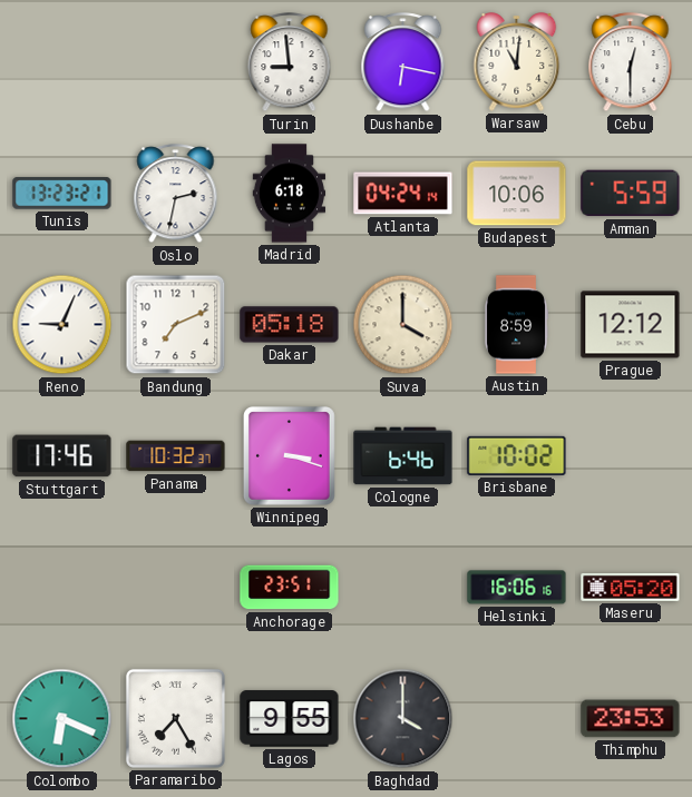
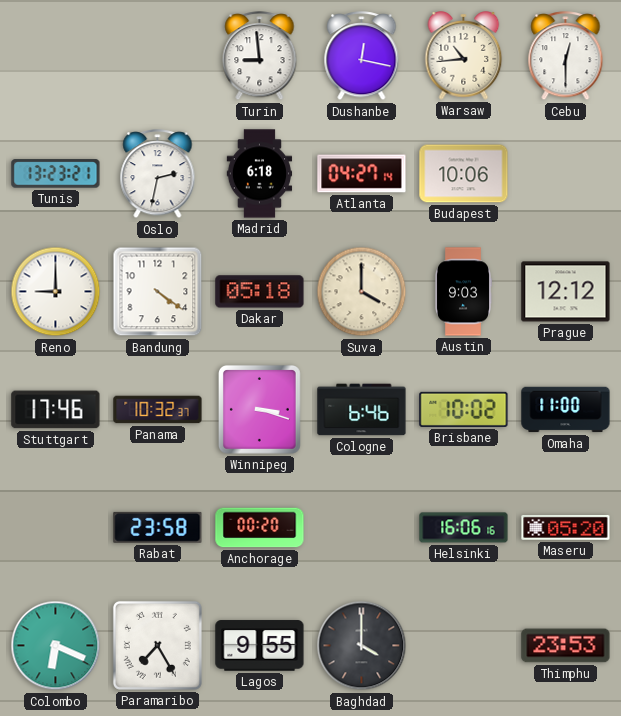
Dushanbe: 6:17 -> 12:17
Warsaw: 11:01 -> 10:44
Atlanta: 04:24 -> 04:27
Amman: 5:59 -> none
Reno: 9:04 -> 9:00
Bandung: 7:11 -> 4:21
Austin: 8:59 -> 9:03
Omaha: none -> 11:00
Rabat: none -> 23:58
Anchorage: 23:51 -> 00:20
